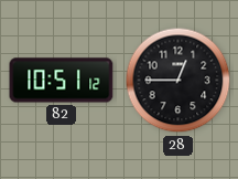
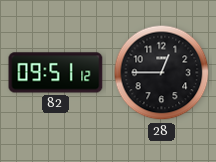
82: 10:51 -> 09:51
